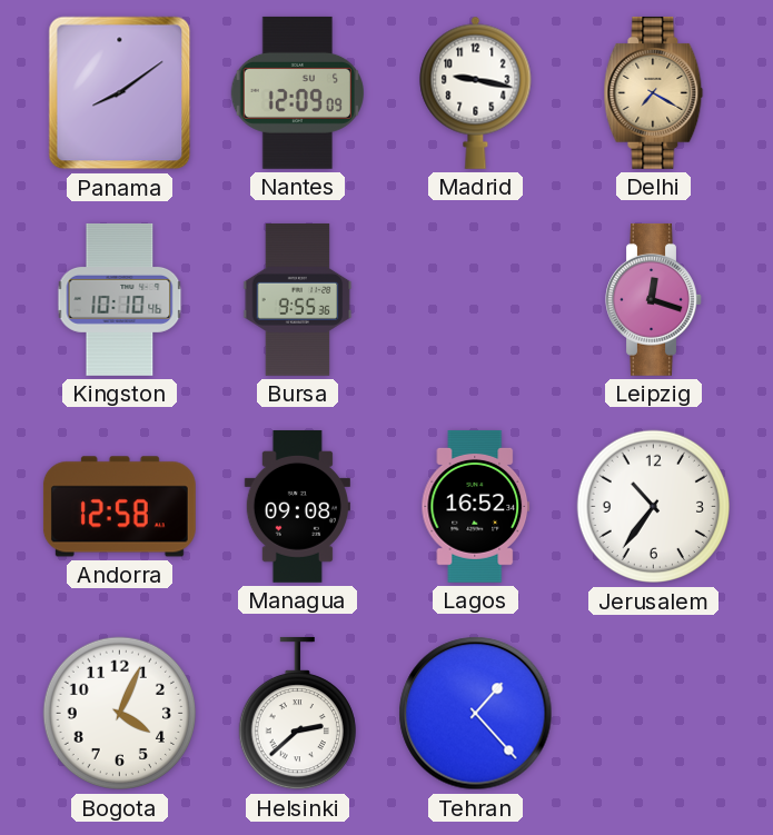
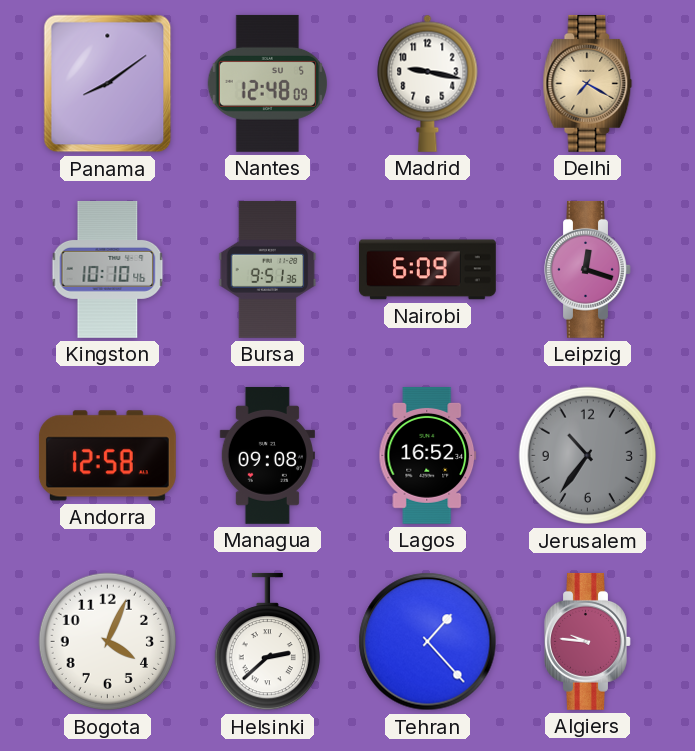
Nantes: 12:09 -> 12:48
Bursa: 9:55 -> 9:51
Nairobi: none -> 6:09
Jerusalem dial: white -> grey
Algiers: none -> 9:46
